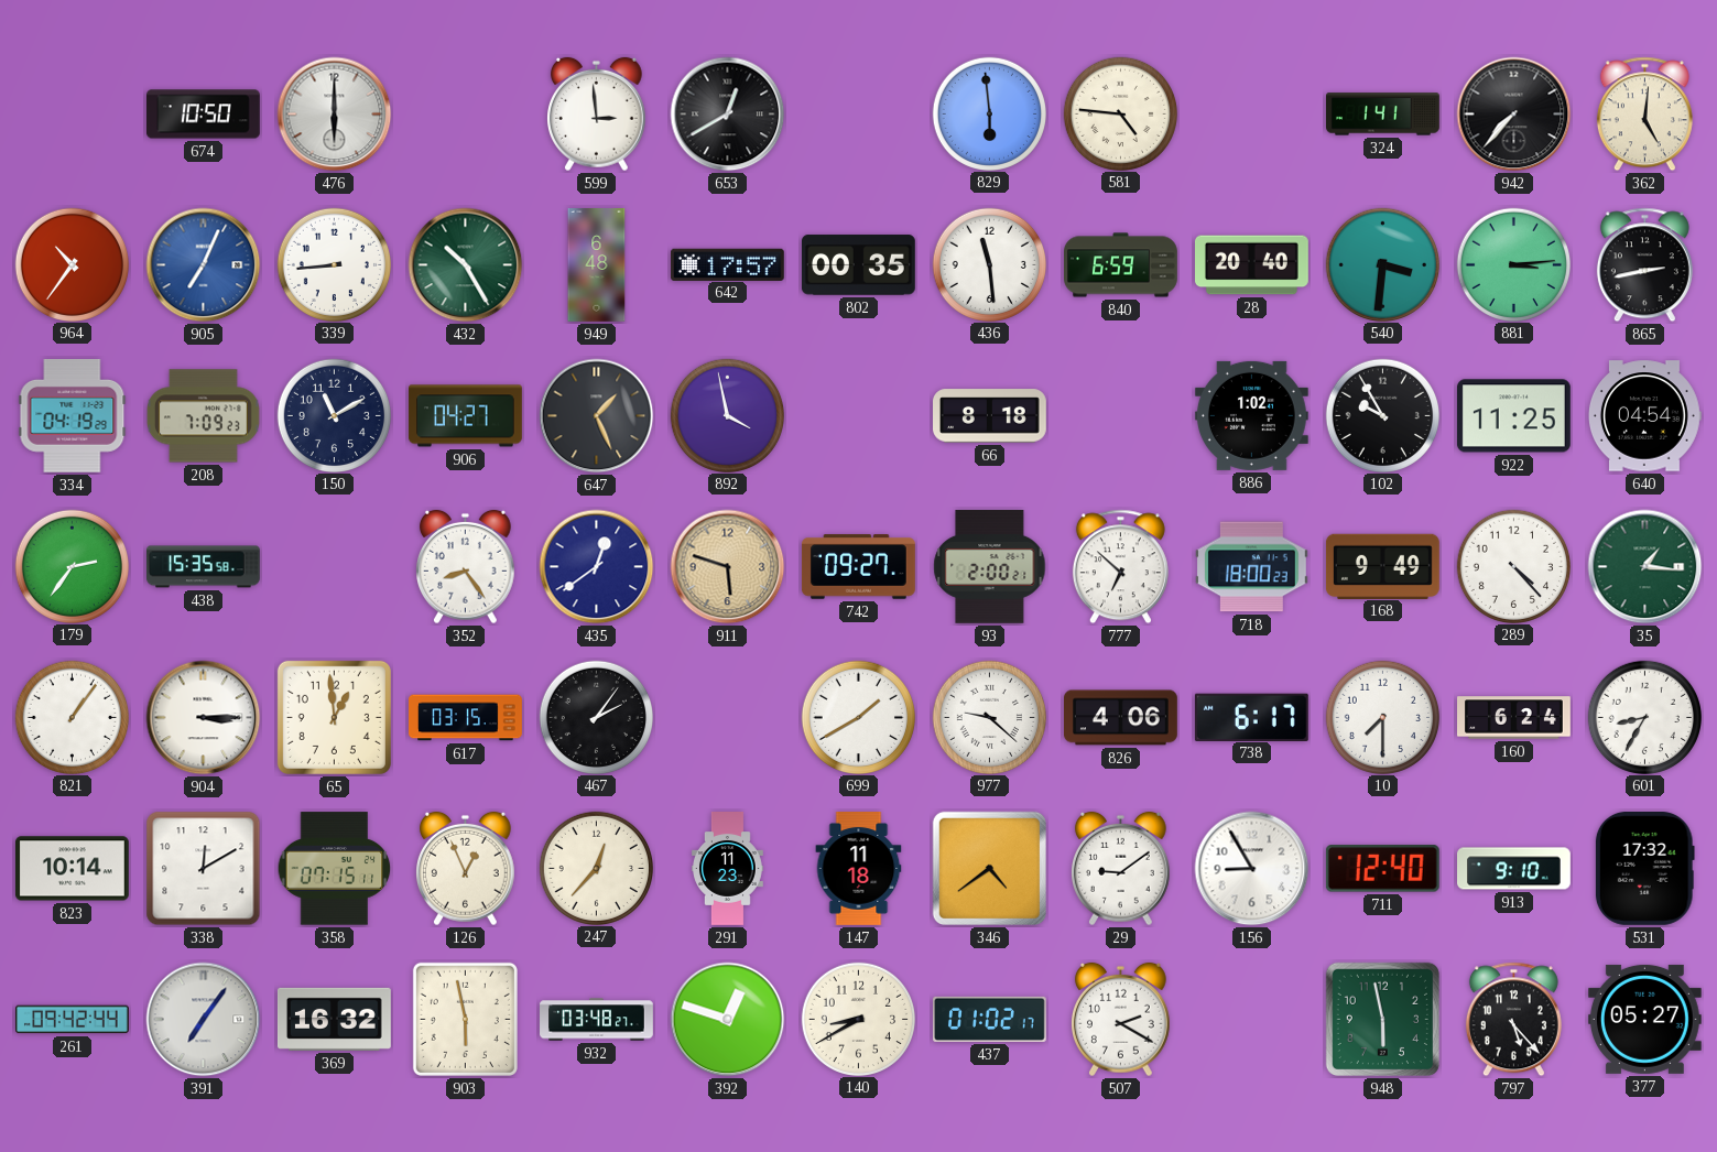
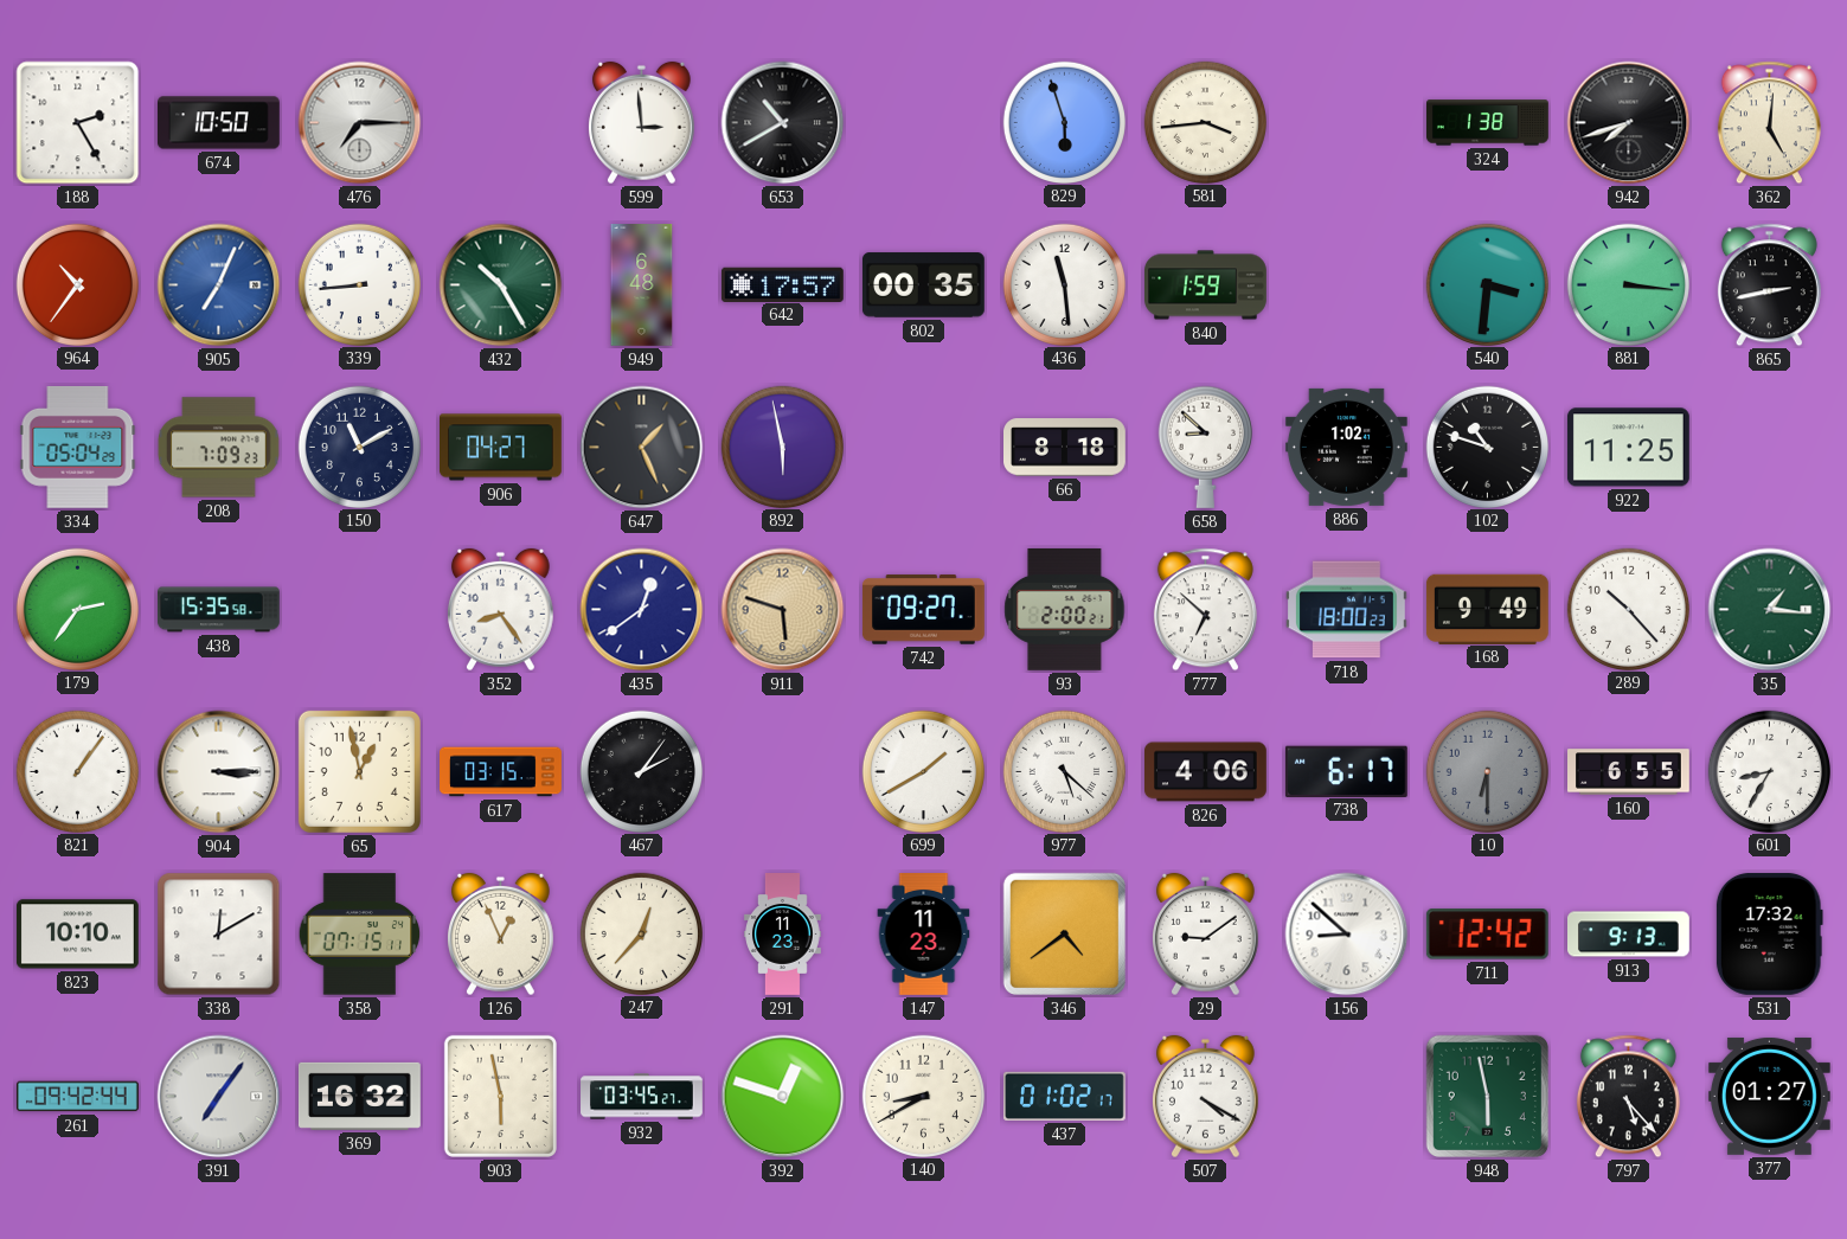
188: none -> 2:25
476: 6:00 -> 7:15
653: 12:40 -> 10:40
829: 5:59 -> 5:57
581: 4:46 -> 3:44
324: 1:41 -> 1:38
942: 7:37 -> 7:42
840: 6:59 -> 1:59
28: 20:40 -> none
881: 3:14 -> 3:16
334: 04:19 -> 05:04
892: 3:58 -> 5:58
658: none -> 8:52
102: 9:55 -> 10:48
640: 04:54 -> none
289: 4:23 -> 10:23
65: 12:59 -> 12:58
977: 9:22 -> 5:22
10: 7:30 -> 6:30
10 dial: white -> grey
160: 6:24 -> 6:55
823: 10:14 -> 10:10
147: 11:18 -> 11:23
156: 8:55 -> 8:52
711: 12:40 -> 12:42
913: 9:10 -> 9:13
932: 03:48 -> 03:45
507: 2:20 -> 4:20
377: 05:27 -> 01:27
